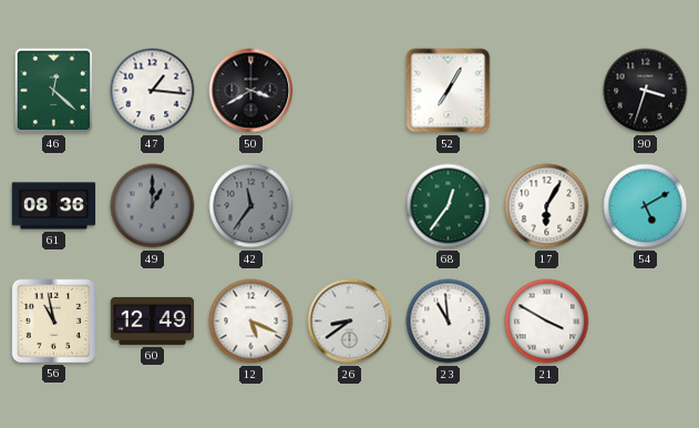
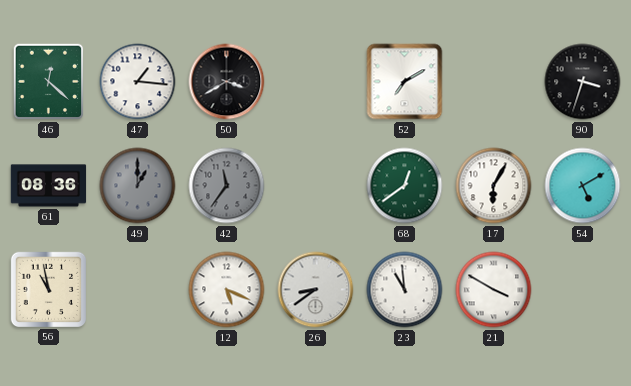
52: 7:05 -> 7:10
68: 12:36 -> 12:39
60: 12:49 -> none
